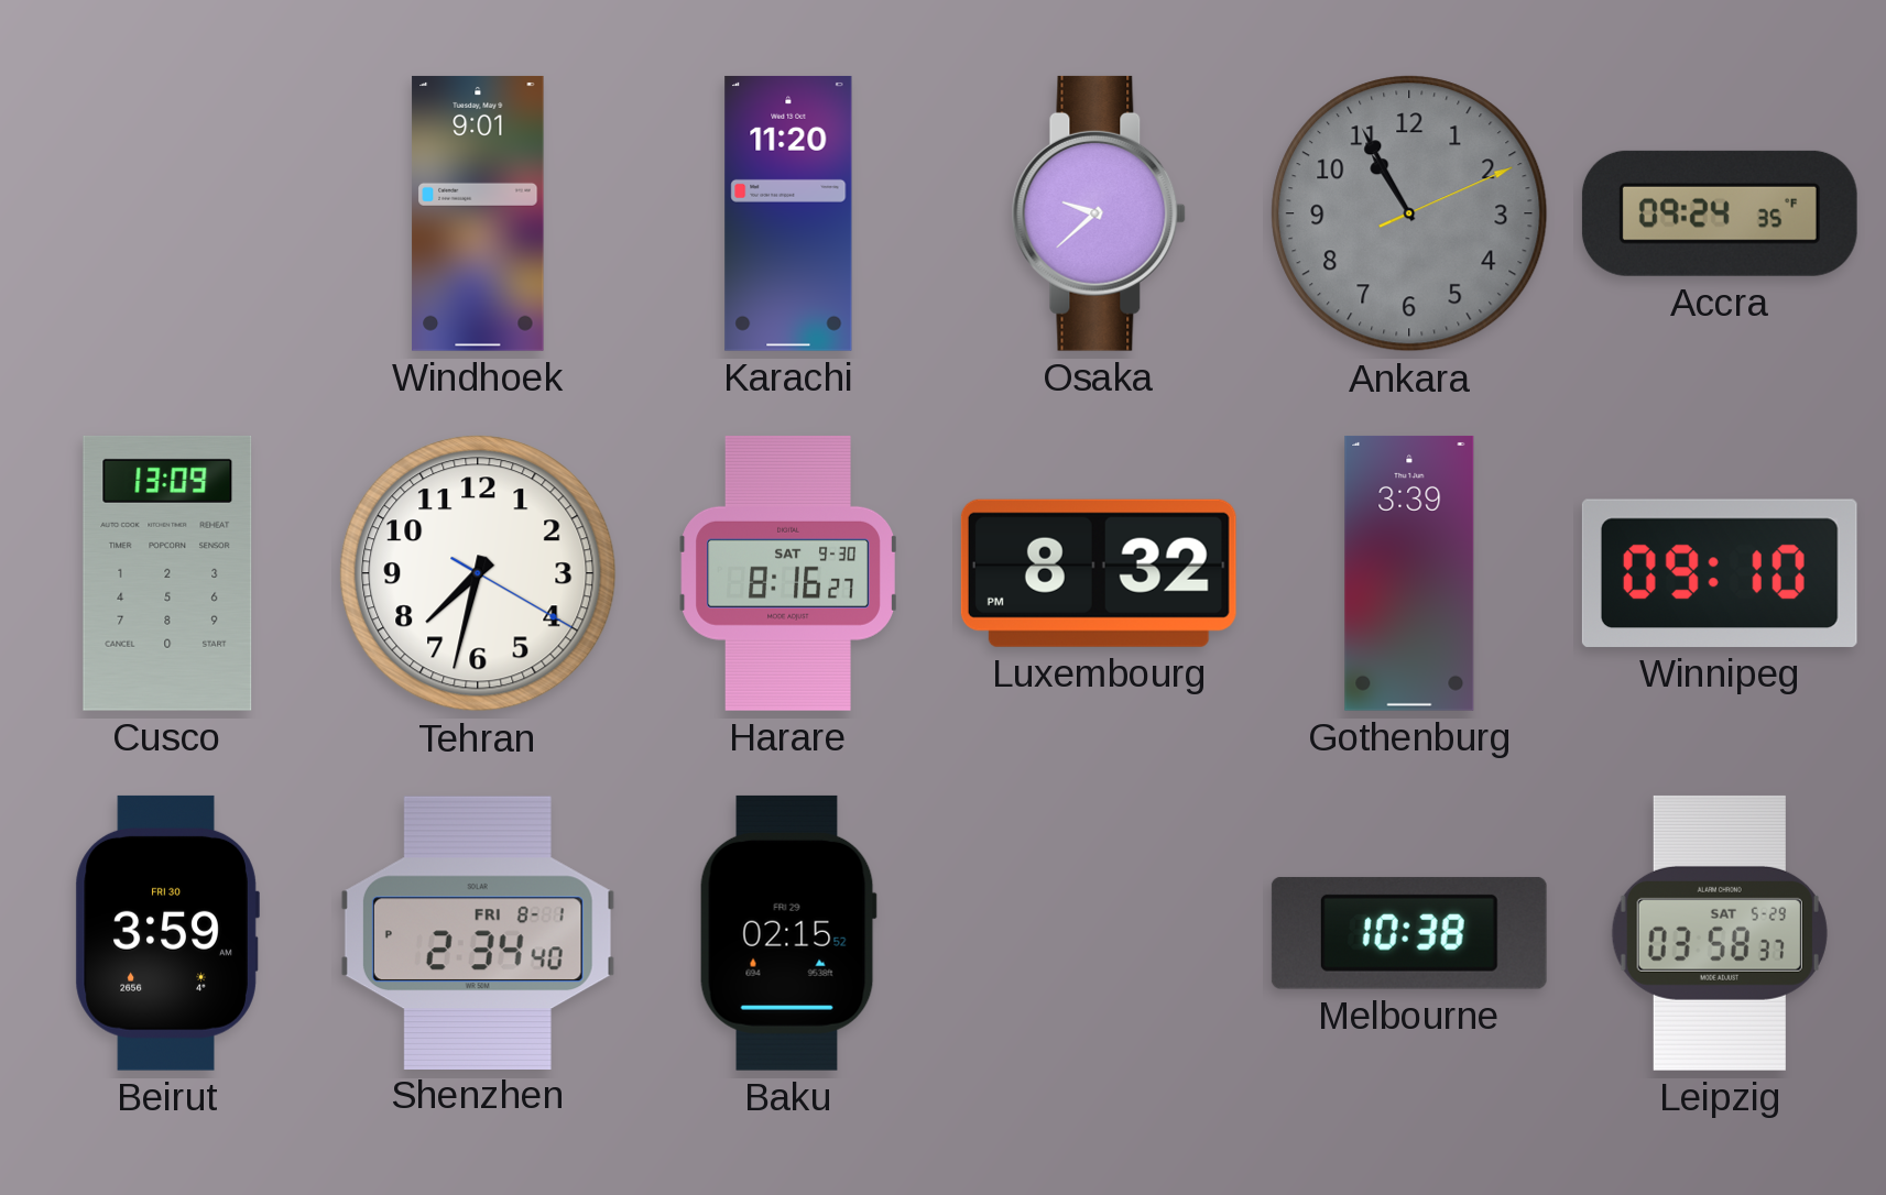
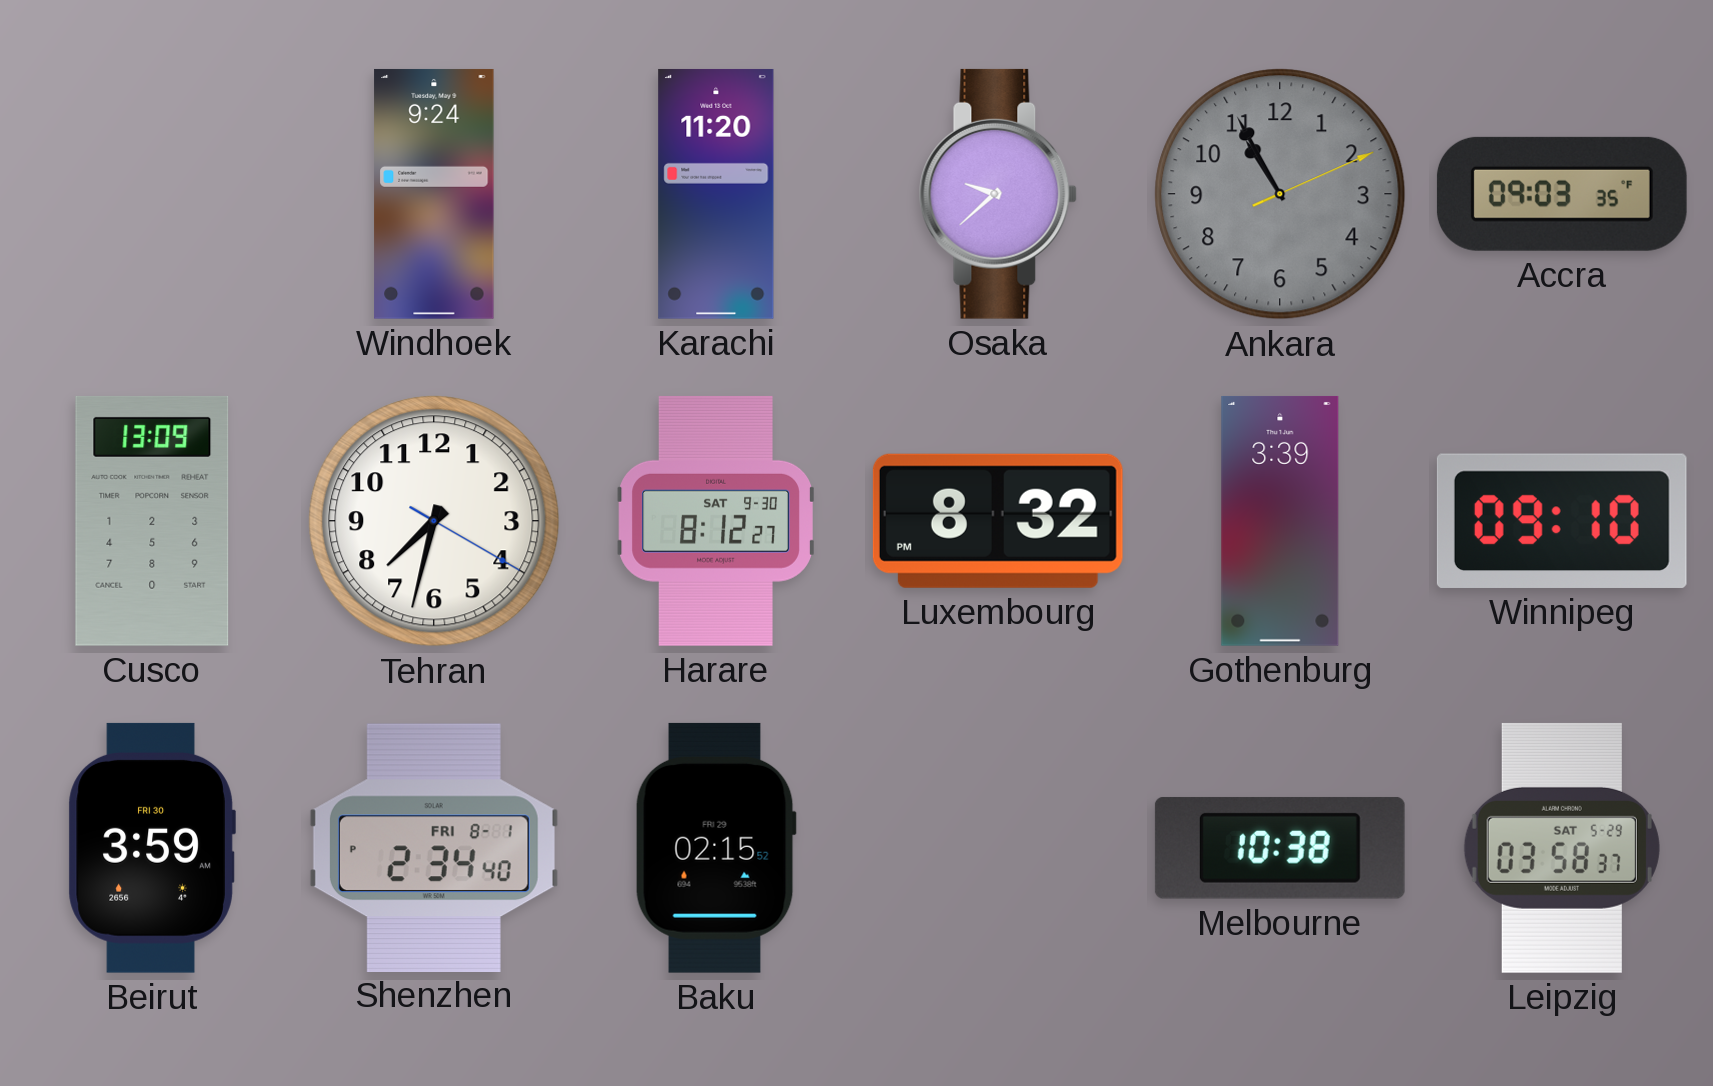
Windhoek: 9:01 -> 9:24
Accra: 09:24 -> 09:03
Harare: 8:16 -> 8:12
